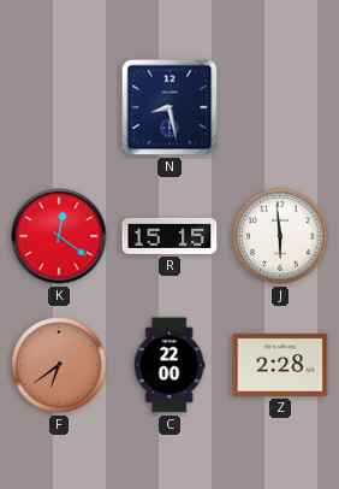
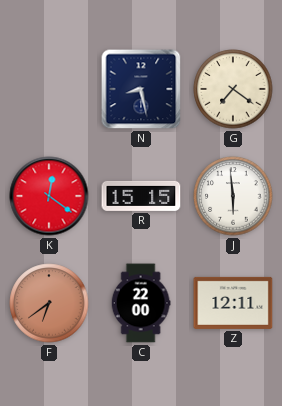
G: none -> 7:21
Z: 2:28 -> 12:11
